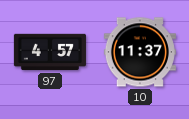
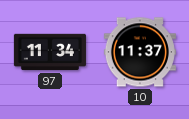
97: 4:57 -> 11:34
